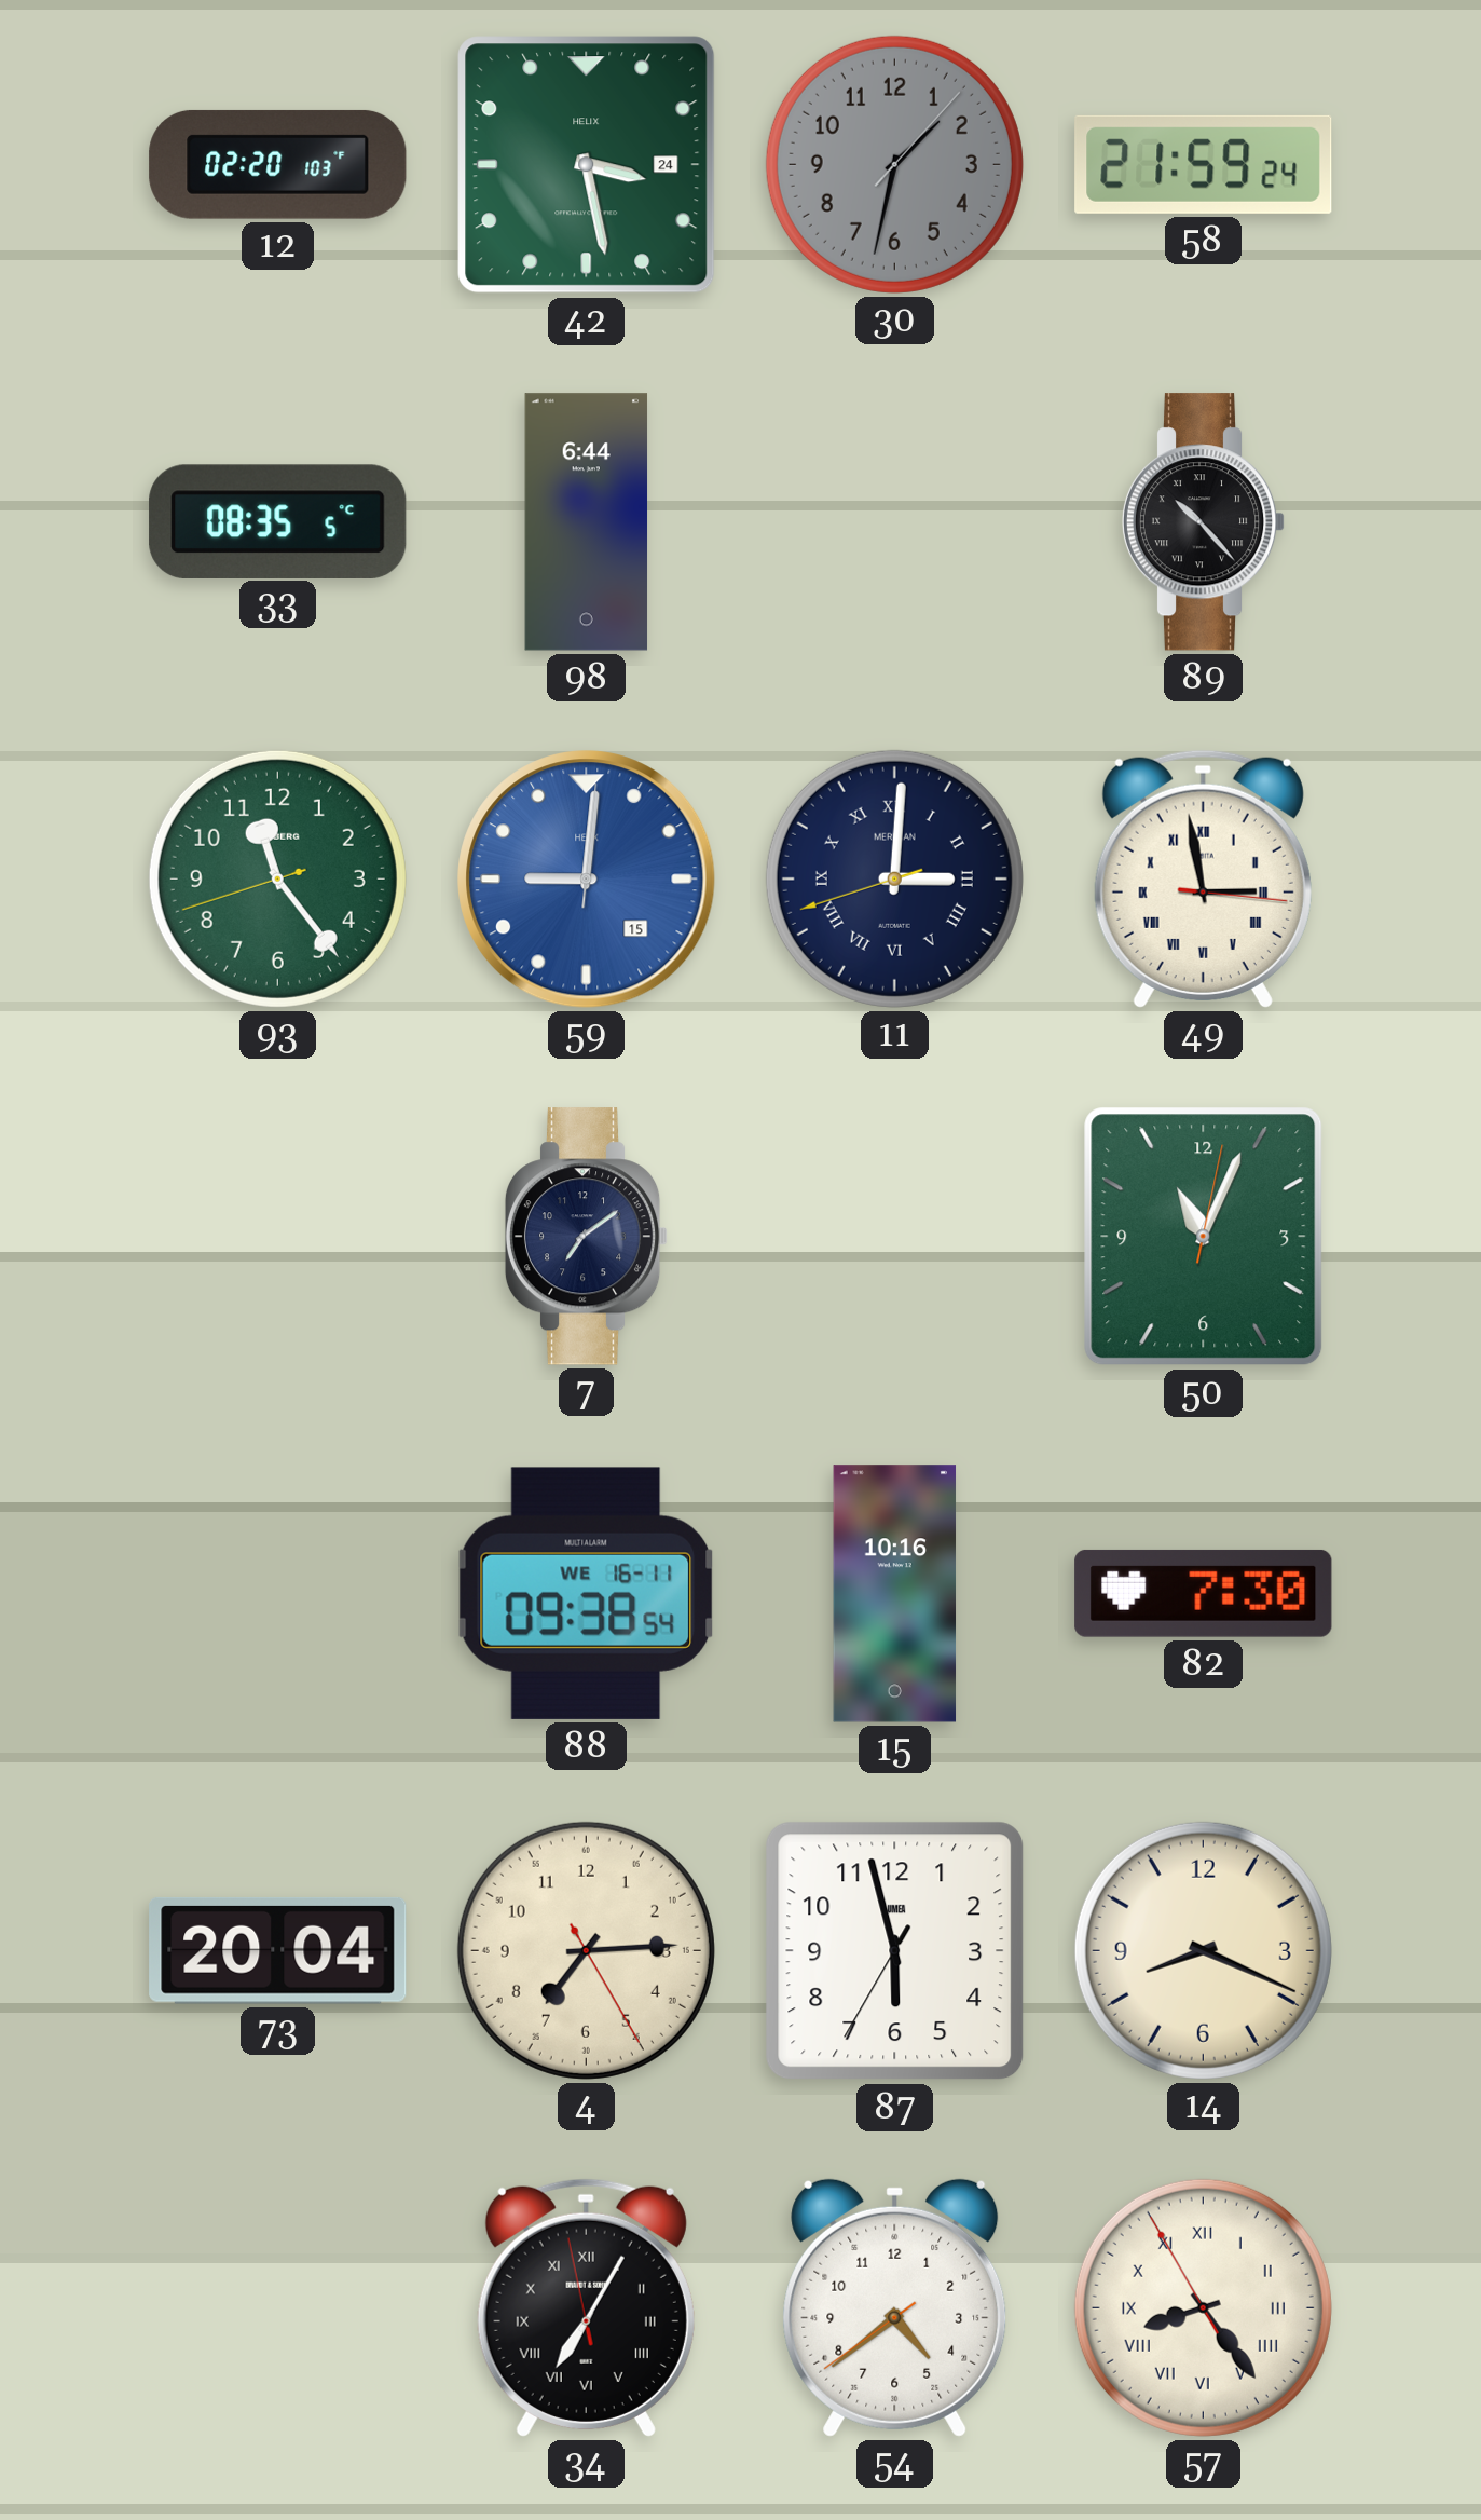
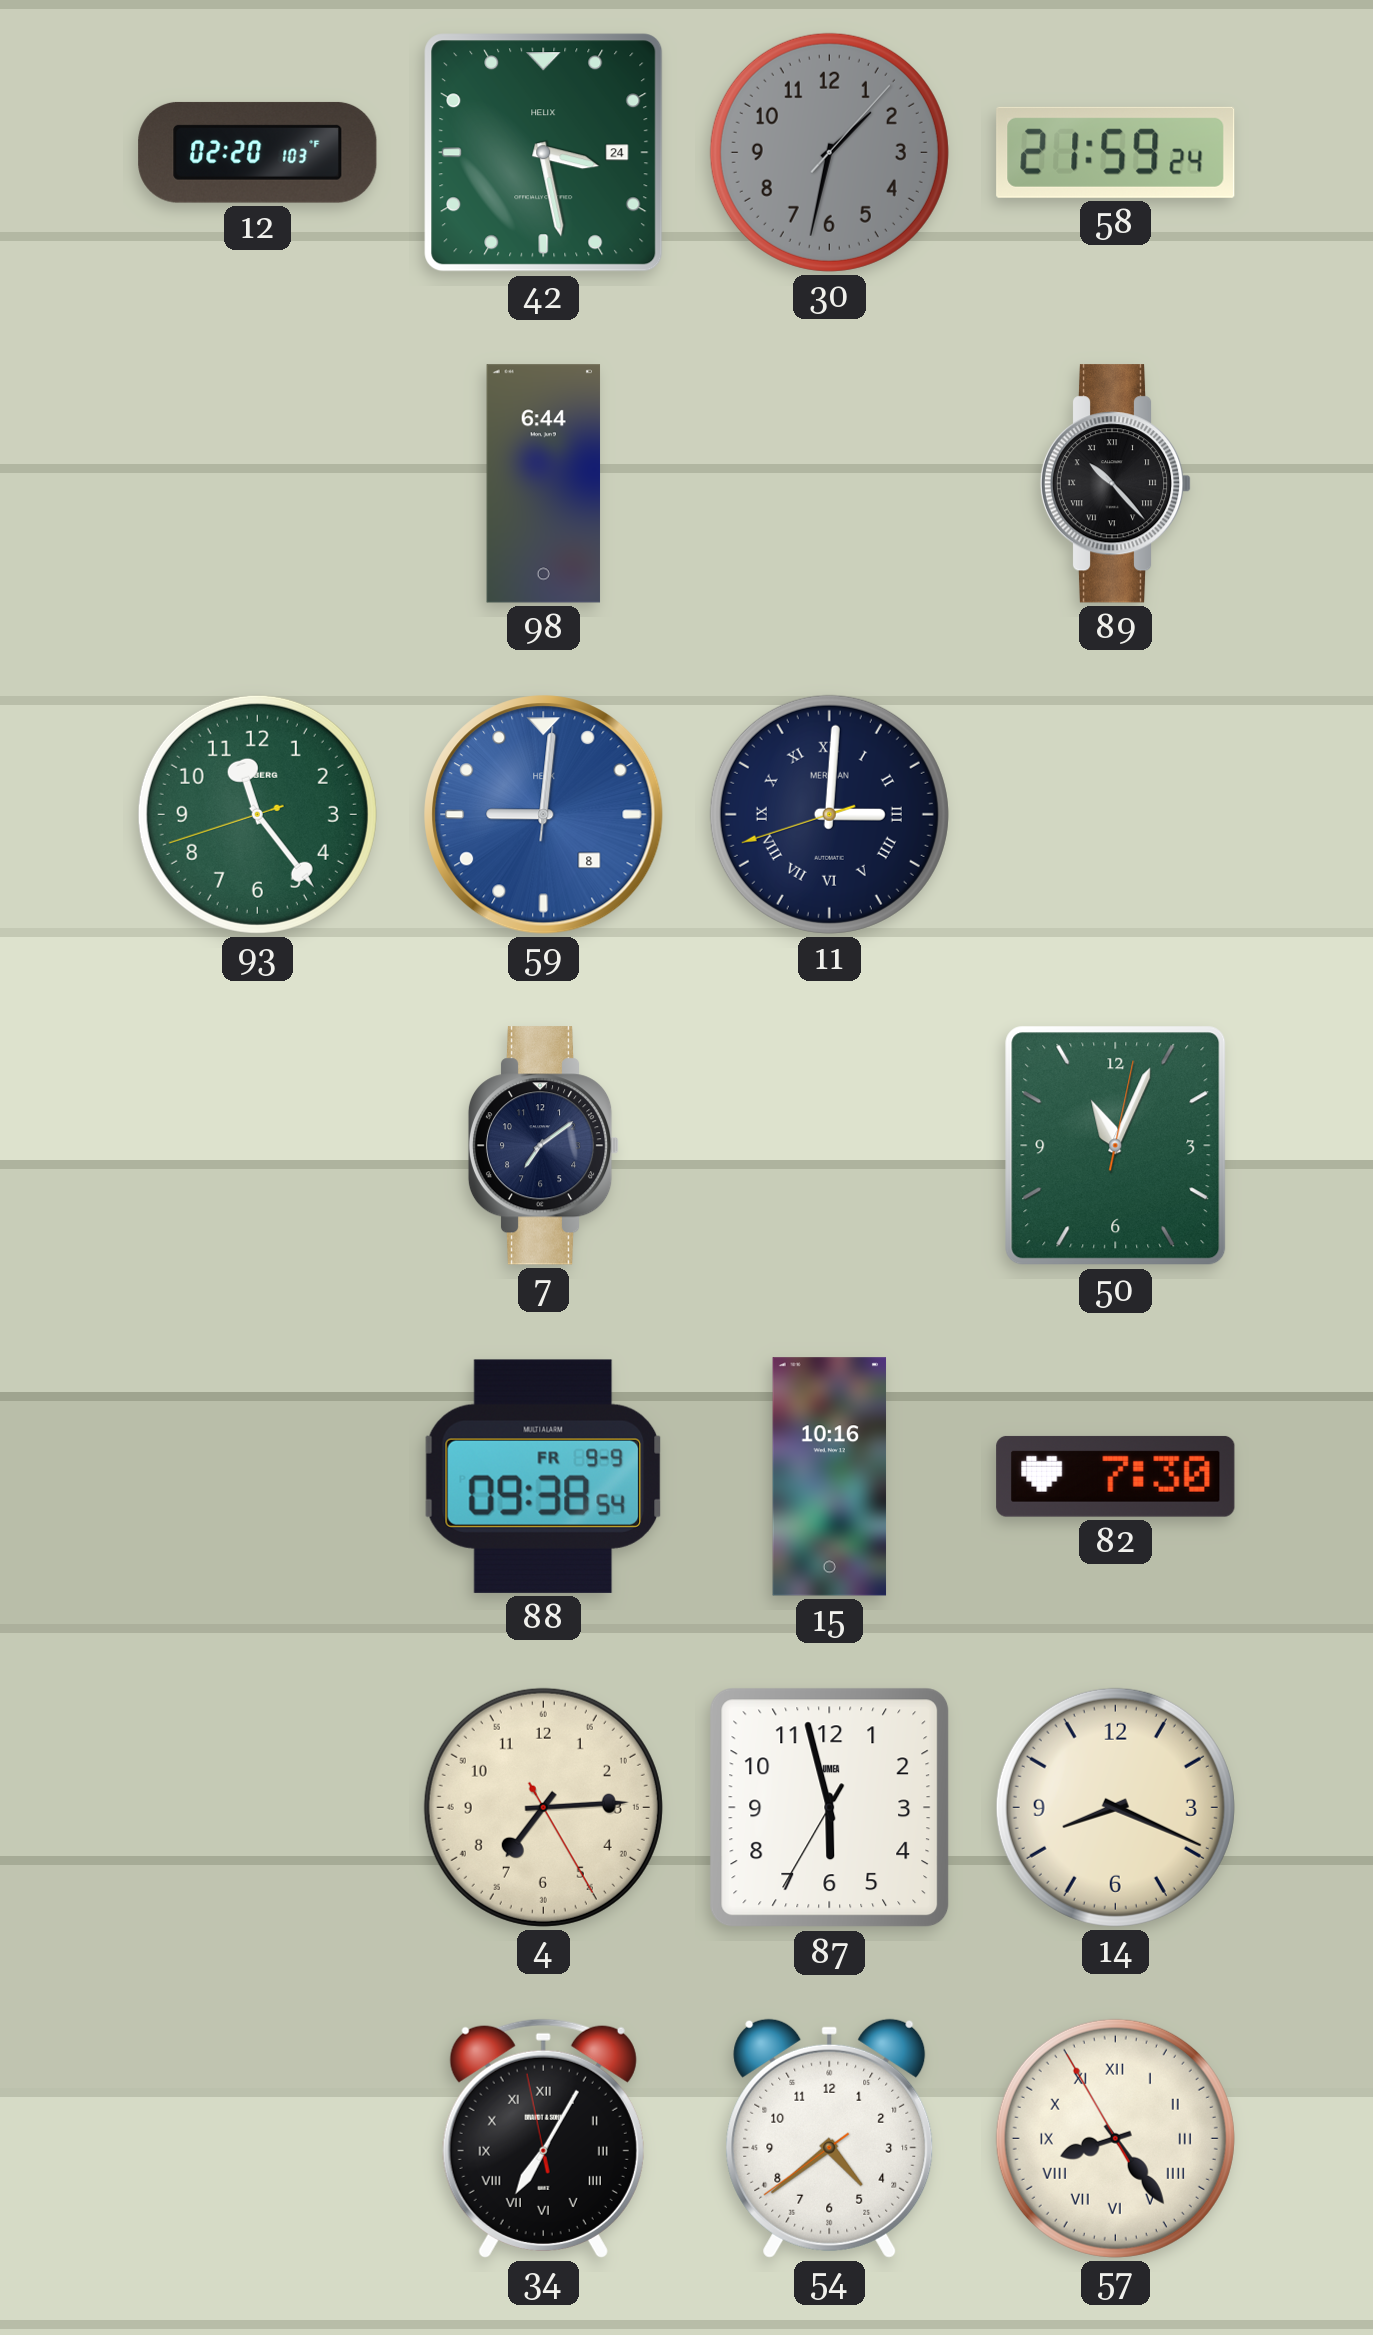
33: 08:35 -> none
59 date: 15 -> 8
49: 2:58 -> none
88 date: WE 16-11 -> FR 9-9
73: 20:04 -> none
